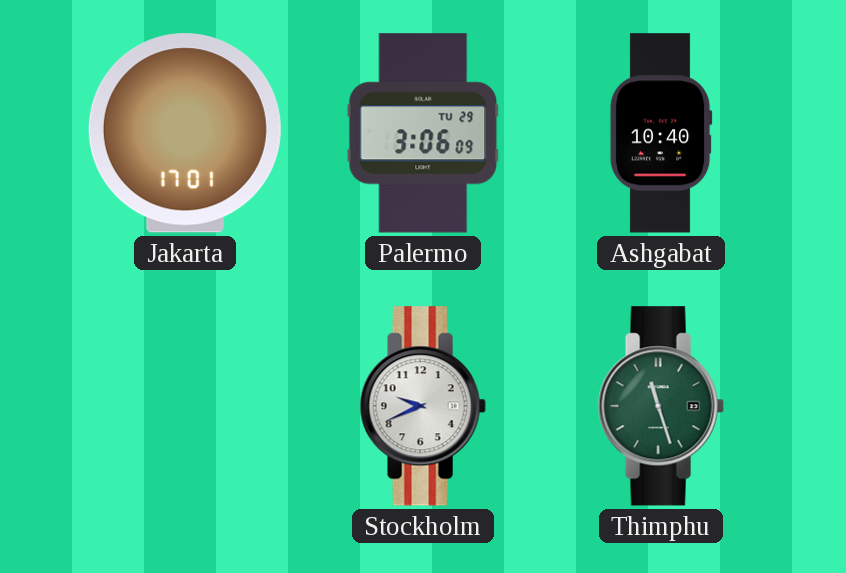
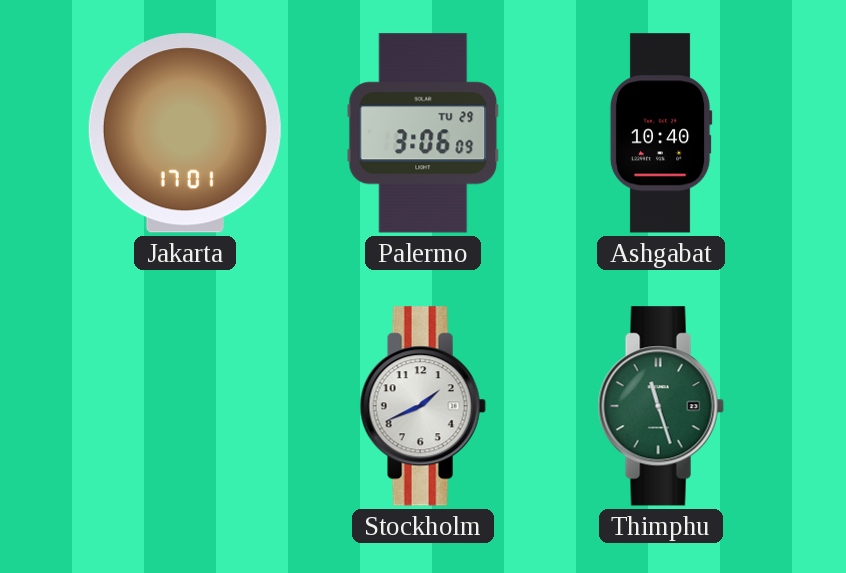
Stockholm: 9:41 -> 1:41
